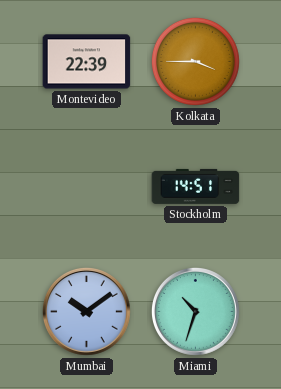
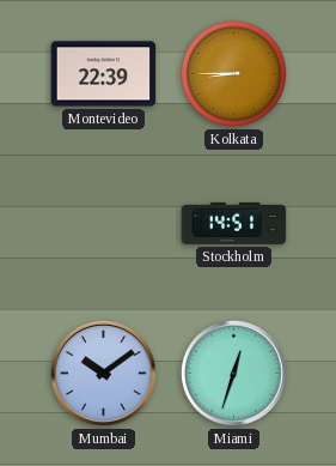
Kolkata: 3:45 -> 8:45
Miami: 10:33 -> 12:33
